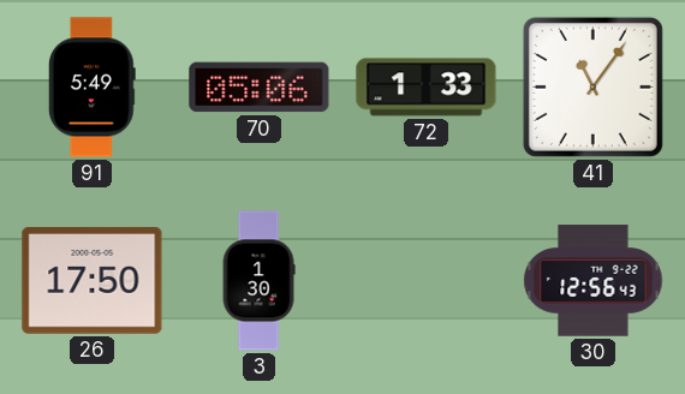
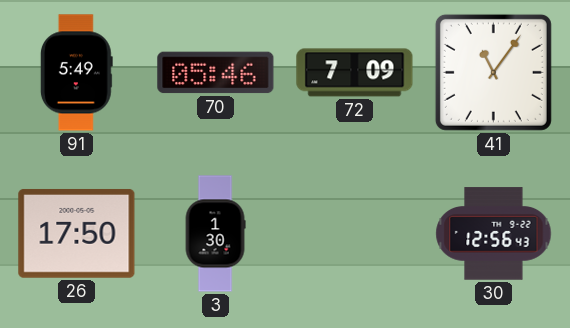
70: 05:06 -> 05:46
72: 1:33 -> 7:09
